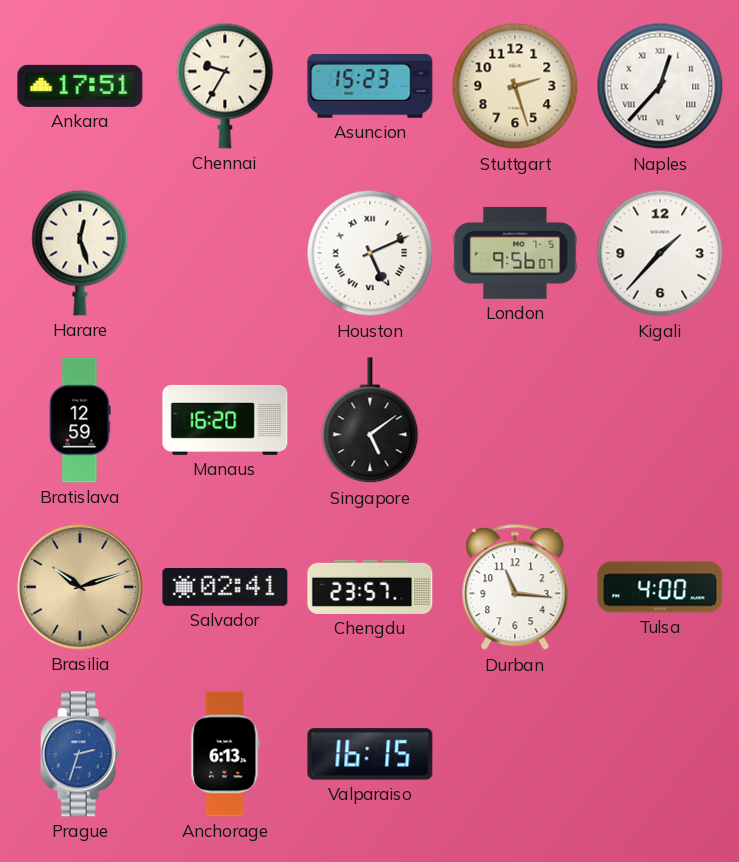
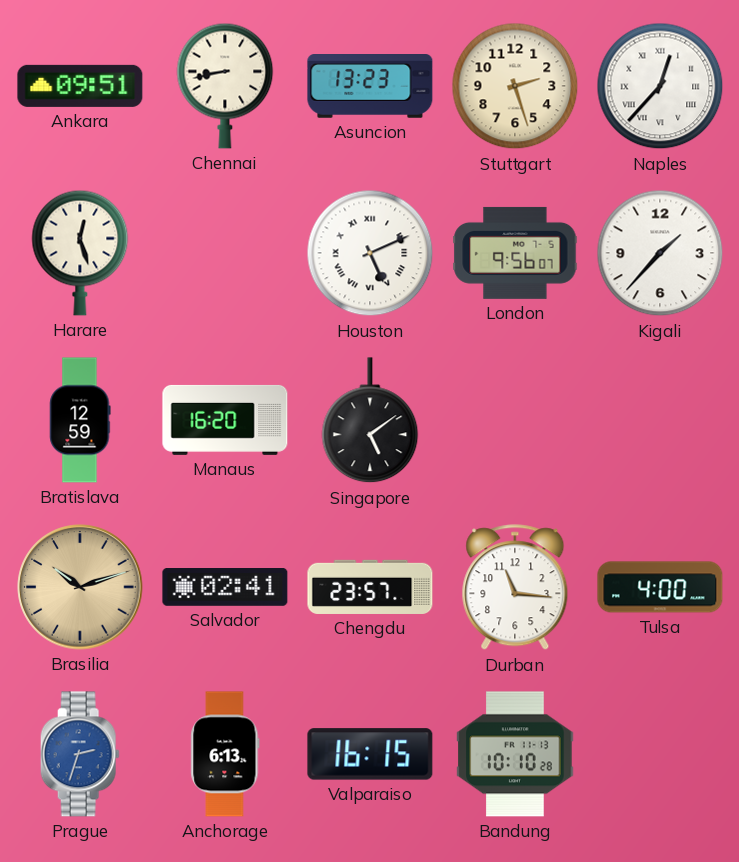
Ankara: 17:51 -> 09:51
Chennai: 9:35 -> 8:43
Asuncion: 15:23 -> 13:23
Bandung: none -> 10:10
